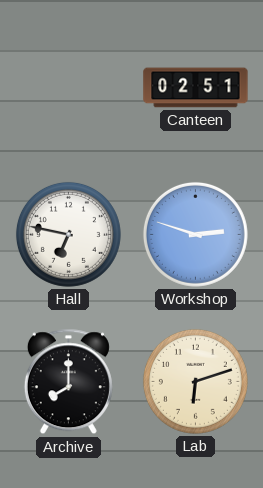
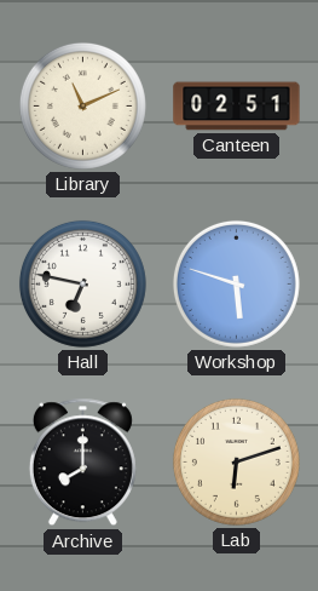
Library: none -> 11:11
Workshop: 2:48 -> 5:48
